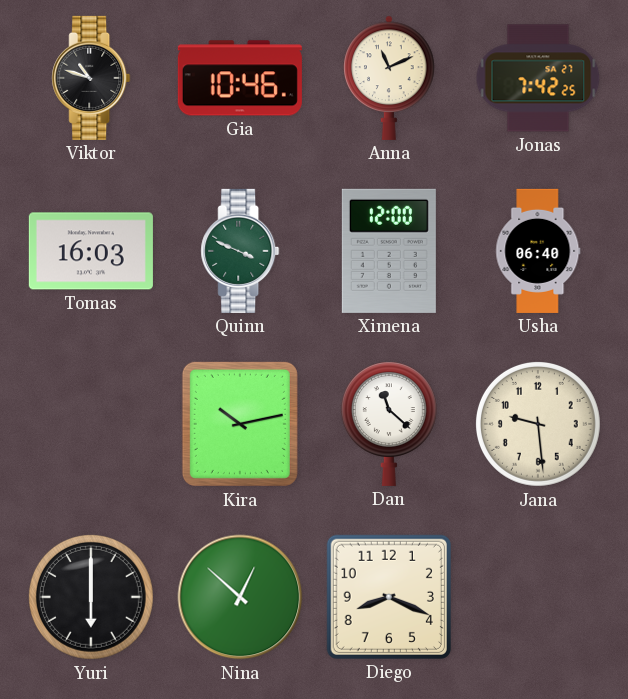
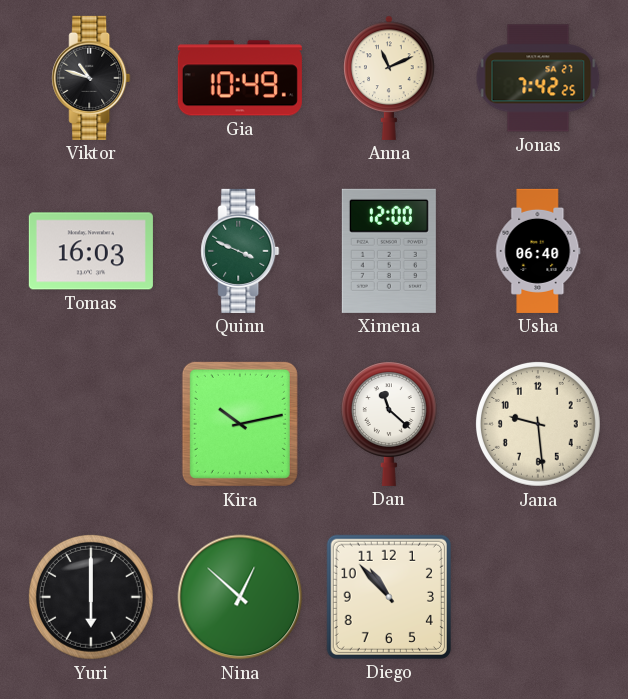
Gia: 10:46 -> 10:49
Diego: 8:19 -> 10:53
